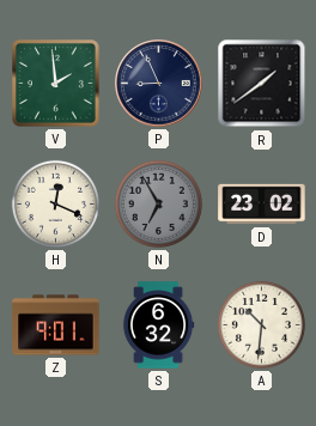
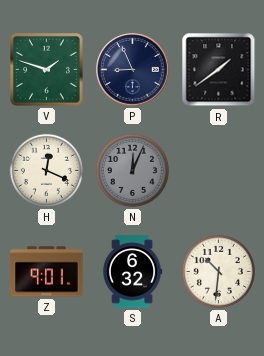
V: 1:59 -> 1:48
N: 6:55 -> 12:04
D: 23:02 -> none
